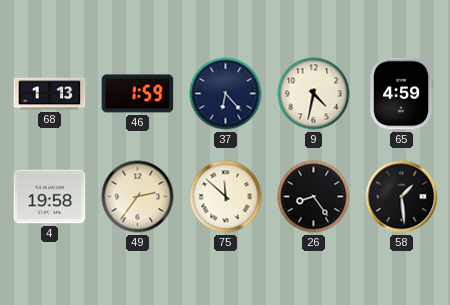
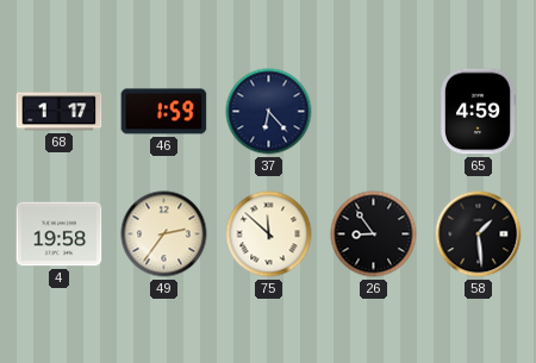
68: 1:13 -> 1:17
9: 4:32 -> none
26: 8:24 -> 8:54
